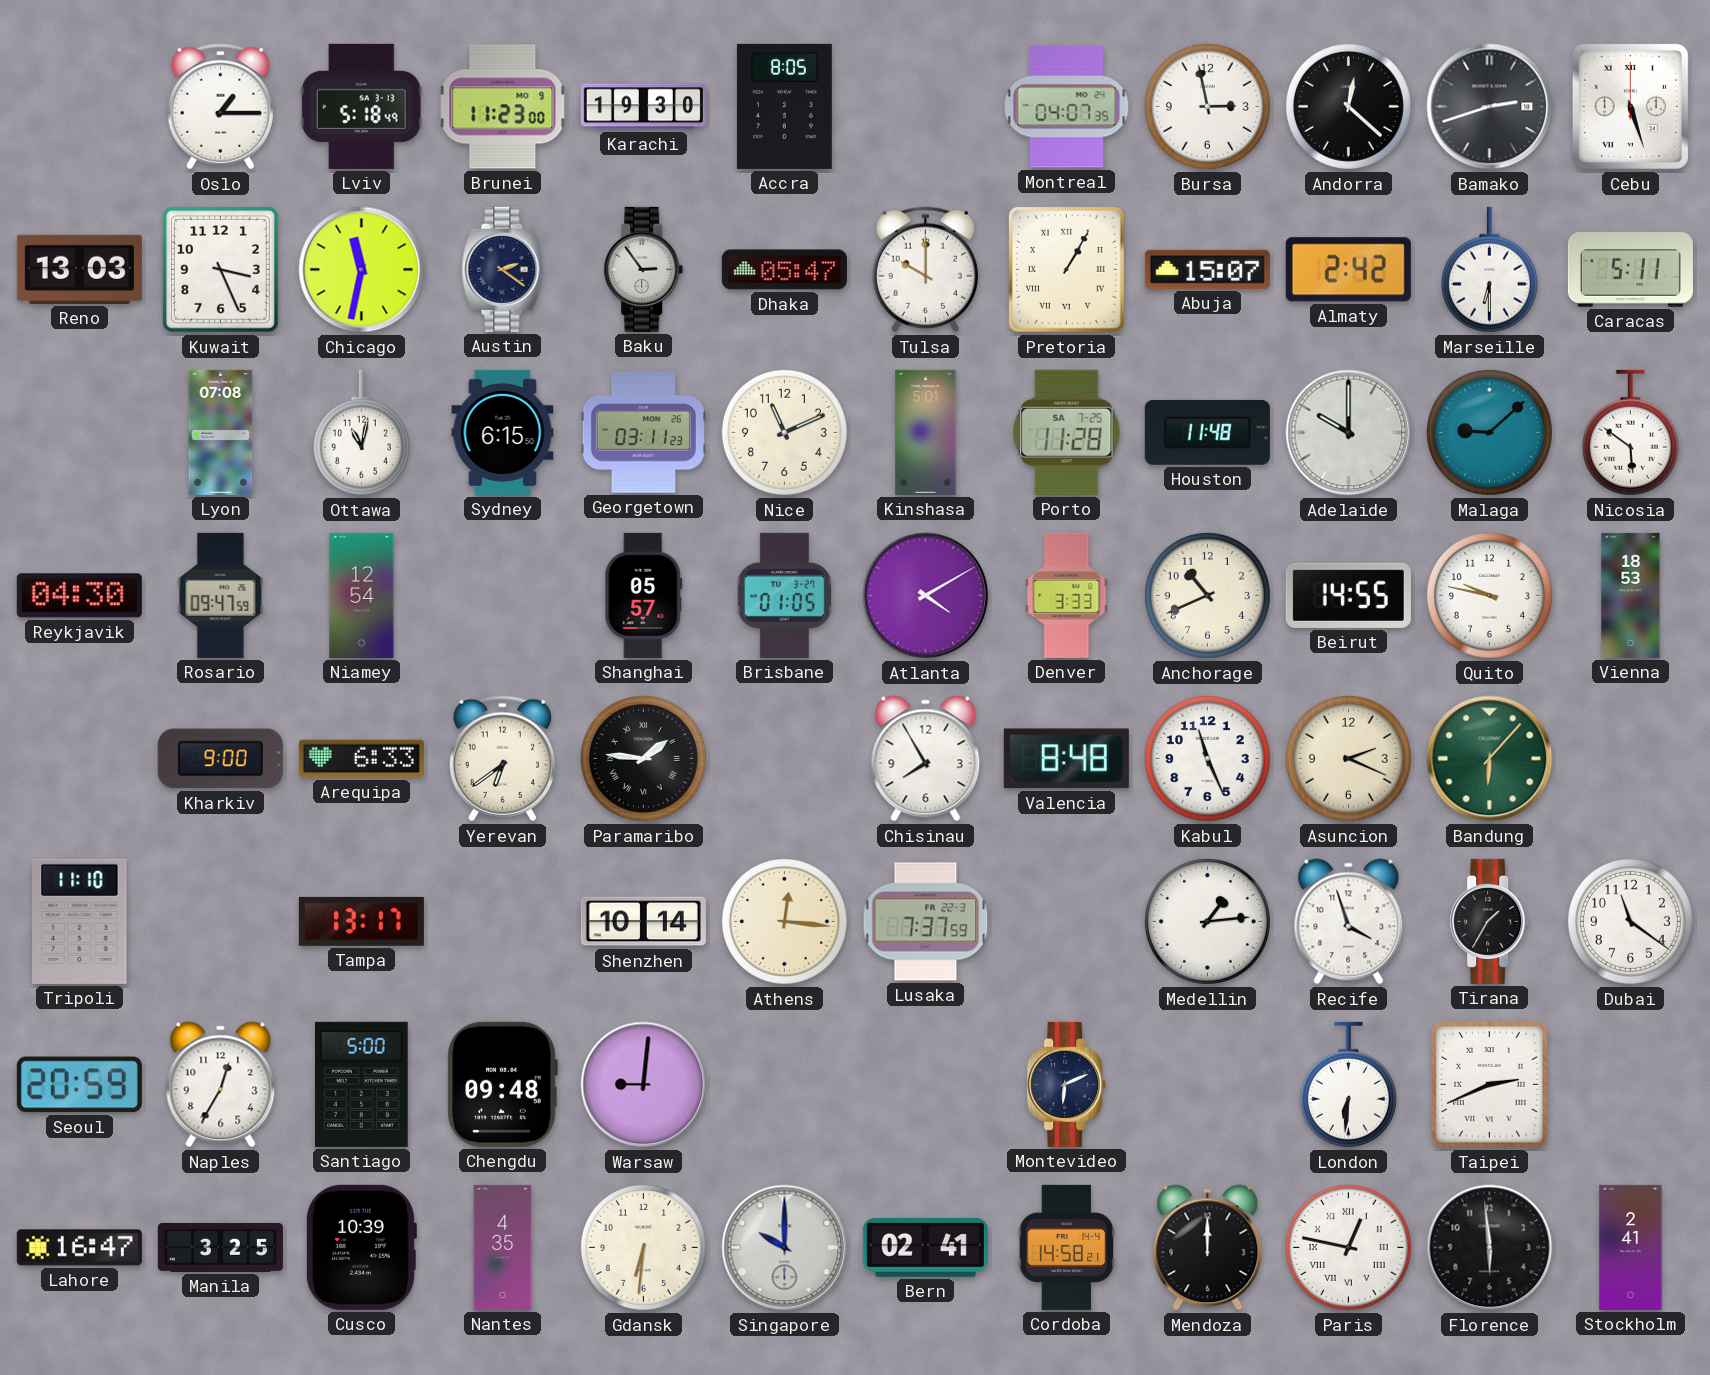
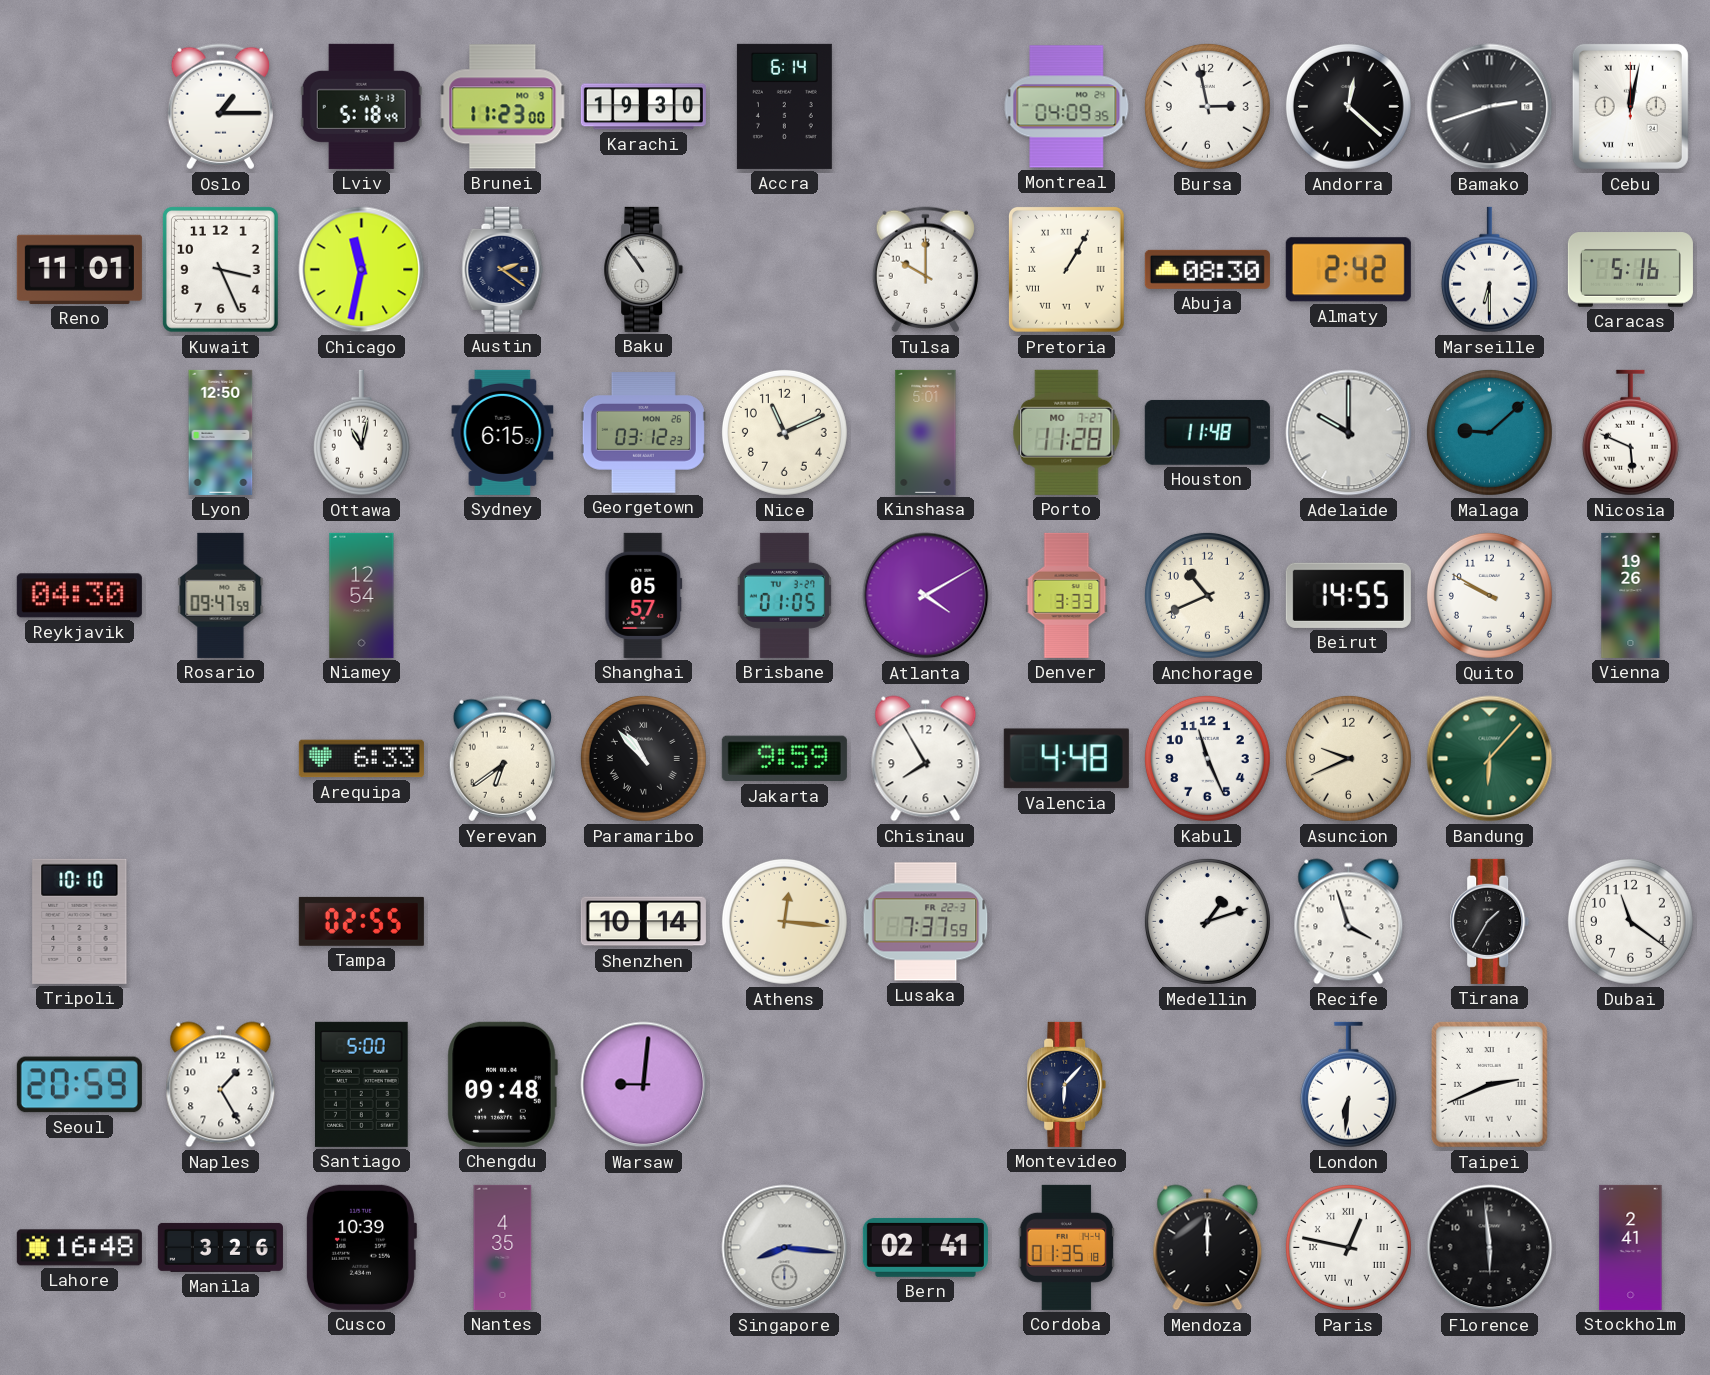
Accra: 8:05 -> 6:14
Montreal: 04:07 -> 04:09
Cebu: 5:27 -> 12:02
Reno: 13:03 -> 11:01
Baku: 2:54 -> 10:54
Dhaka: 05:47 -> none
Abuja: 15:07 -> 08:30
Caracas: 5:11 -> 5:16
Lyon: 07:08 -> 12:50
Georgetown: 03:11 -> 03:12
Porto date: SA 7-25 -> MO 7-27
Nicosia: 5:51 -> 5:49
Quito: 9:47 -> 9:50
Vienna: 18:53 -> 19:26
Kharkiv: 9:00 -> none
Paramaribo: 1:46 -> 10:53
Jakarta: none -> 9:59
Valencia: 8:48 -> 4:48
Asuncion: 2:19 -> 9:41
Tripoli: 11:10 -> 10:10
Tampa: 13:17 -> 02:55
Medellin: 1:14 -> 1:12
Naples: 12:35 -> 1:25
Montevideo: 6:11 -> 6:07
Lahore: 16:47 -> 16:48
Manila: 3:25 -> 3:26
Gdansk: 6:31 -> none
Singapore: 10:00 -> 8:16
Cordoba: 14:58 -> 01:35
